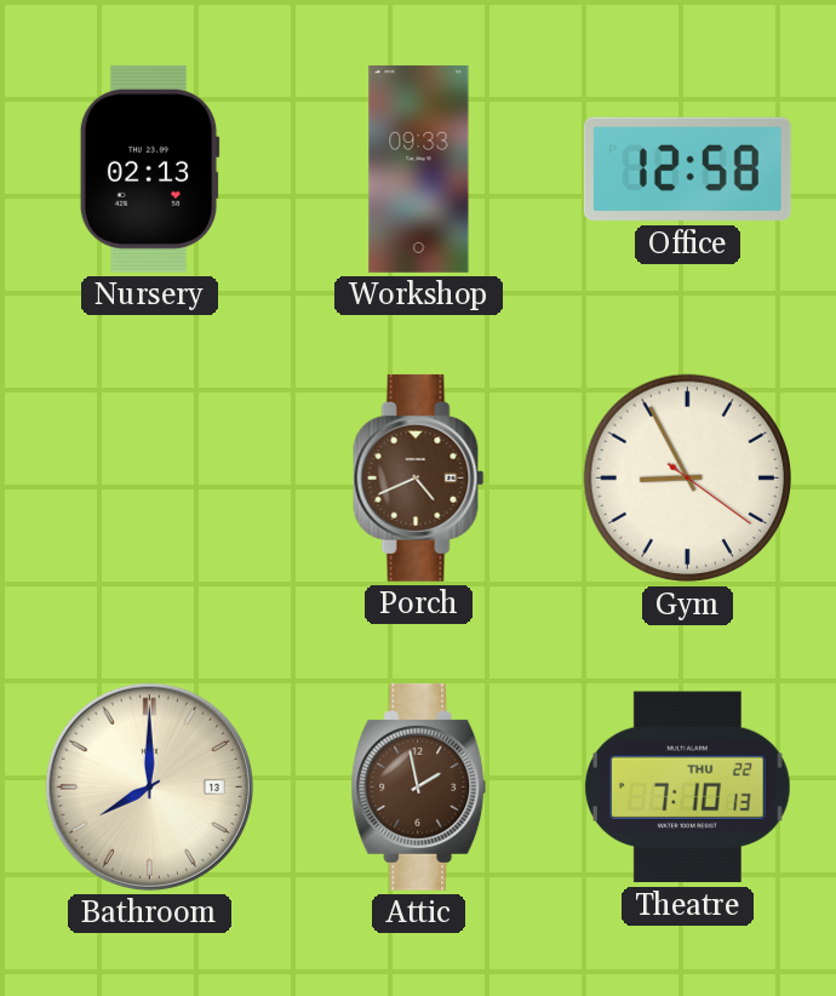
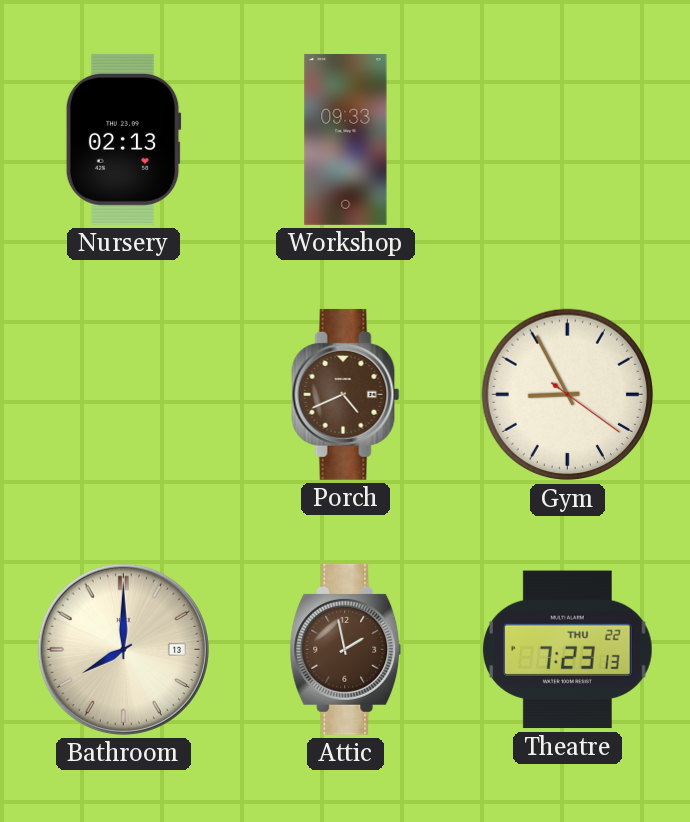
Office: 12:58 -> none
Theatre: 7:10 -> 7:23
